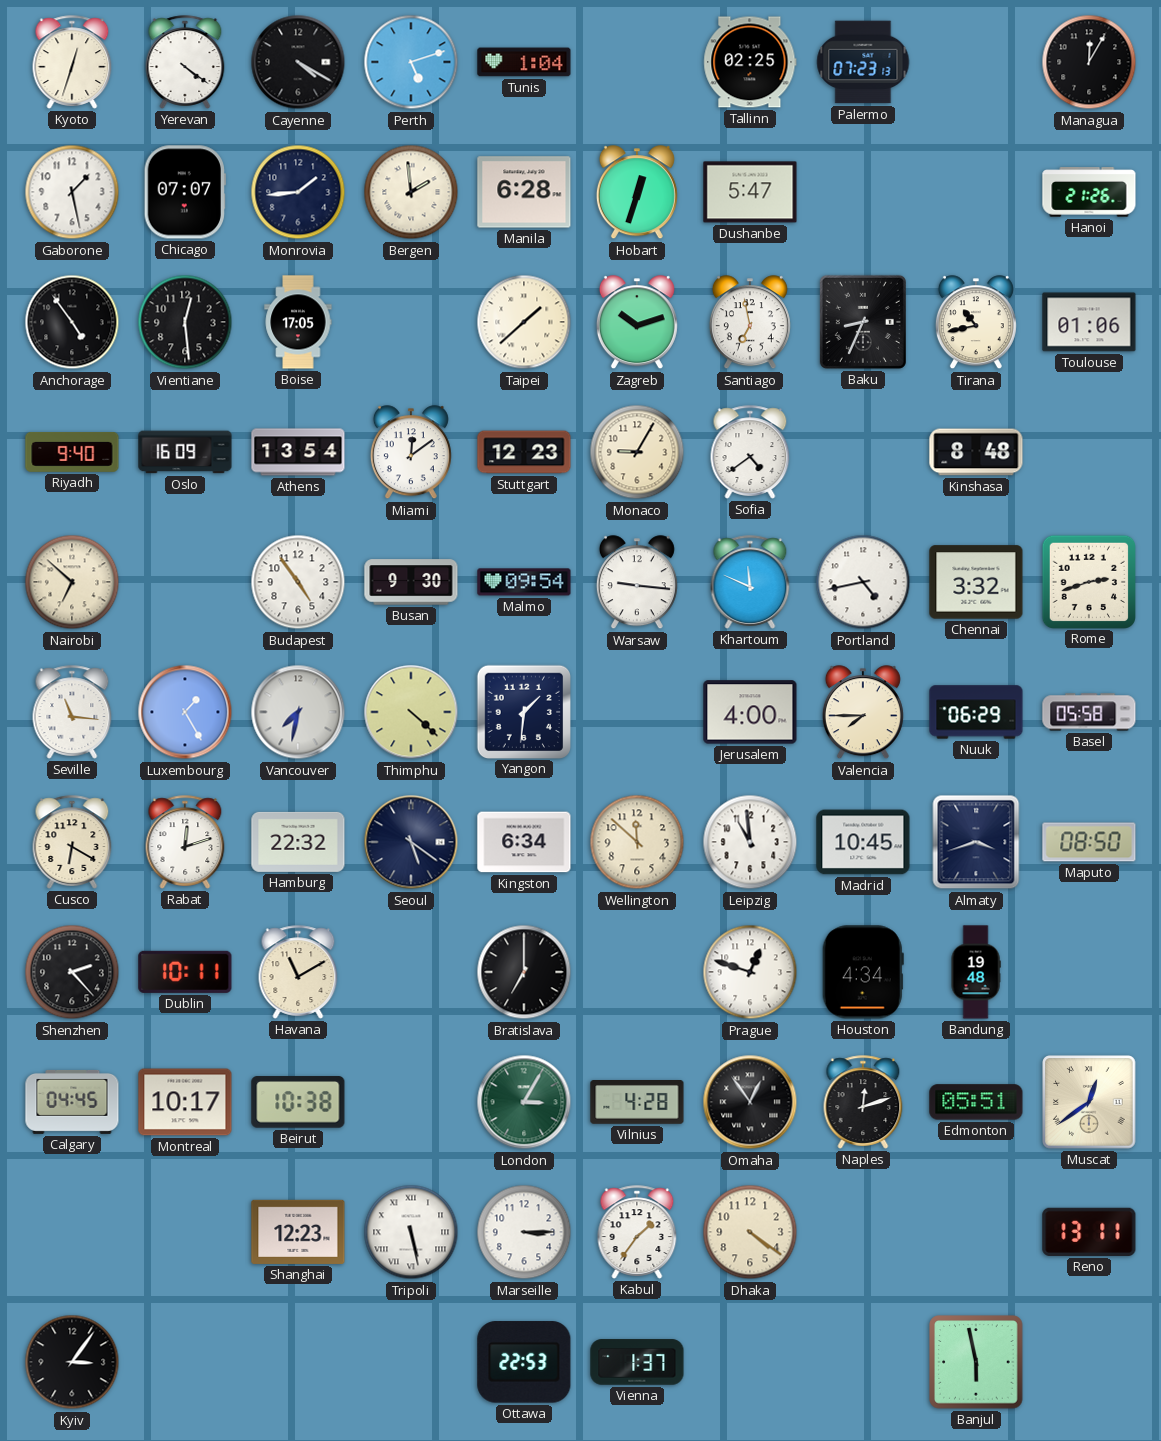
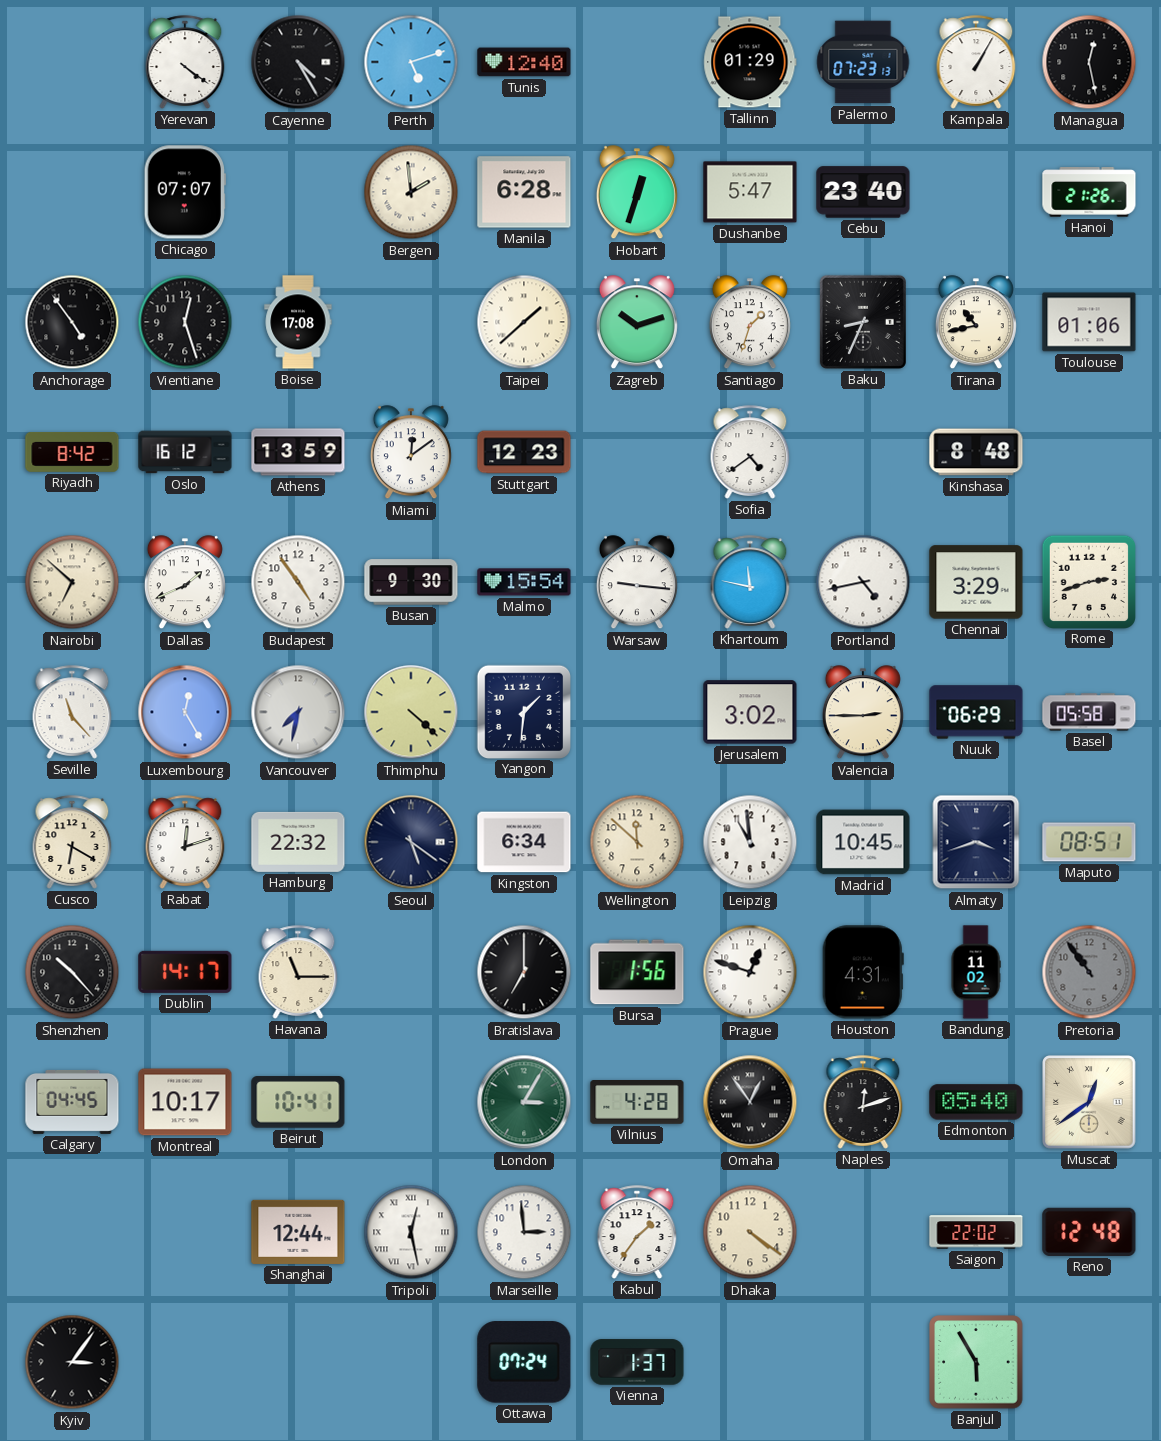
Kyoto: 12:33 -> none
Cayenne: 4:20 -> 4:25
Tunis: 1:04 -> 12:40
Tallinn: 02:25 -> 01:29
Kampala: none -> 1:05
Managua: 12:05 -> 12:28
Gaborone: 1:28 -> none
Monrovia: 1:44 -> none
Cebu: none -> 23:40
Vientiane: 12:29 -> 12:27
Boise: 17:05 -> 17:08
Santiago: 6:58 -> 1:33
Riyadh: 9:40 -> 8:42
Oslo: 16:09 -> 16:12
Athens: 13:54 -> 13:59
Monaco: 9:05 -> none
Dallas: none -> 1:41
Malmo: 09:54 -> 15:54
Khartoum: 11:49 -> 11:47
Chennai: 3:32 -> 3:29
Seville: 11:16 -> 11:23
Luxembourg: 1:25 -> 12:25
Jerusalem: 4:00 -> 3:02
Valencia: 7:45 -> 2:45
Maputo: 08:50 -> 08:51
Shenzhen: 2:23 -> 10:23
Dublin: 10:11 -> 14:17
Havana: 11:10 -> 11:15
Bursa: none -> 1:56
Houston: 4:34 -> 4:31
Bandung: 19:48 -> 11:02
Pretoria: none -> 10:54
Beirut: 10:38 -> 10:41
Edmonton: 05:51 -> 05:40
Shanghai: 12:23 -> 12:44
Tripoli: 5:28 -> 12:28
Marseille: 3:15 -> 2:59
Saigon: none -> 22:02
Reno: 13:11 -> 12:48
Ottawa: 22:53 -> 07:24
Banjul: 5:58 -> 5:55
